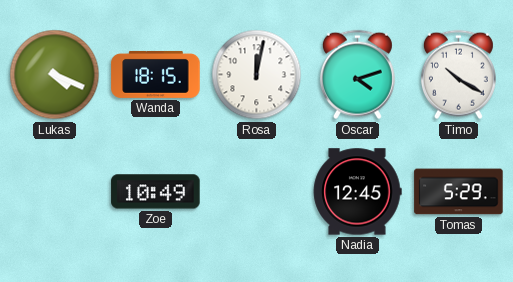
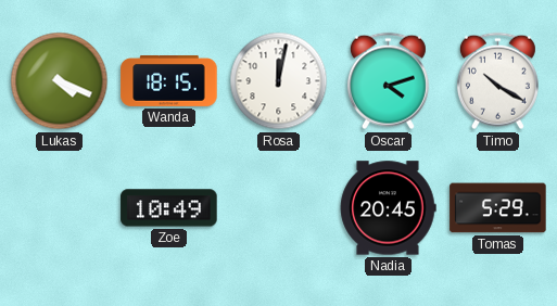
Nadia: 12:45 -> 20:45
